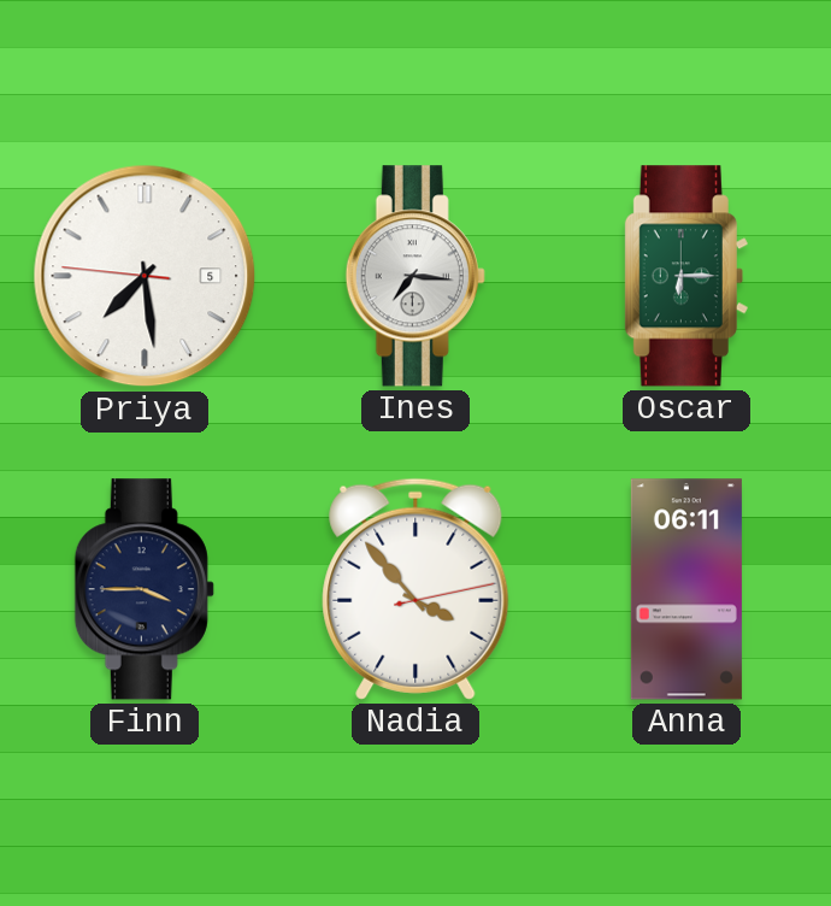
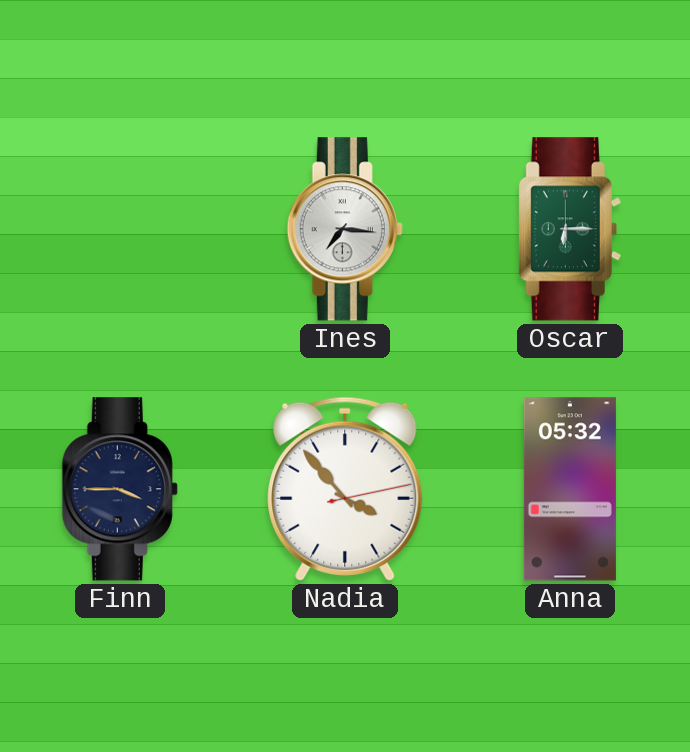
Priya: 7:28 -> none
Anna: 06:11 -> 05:32
